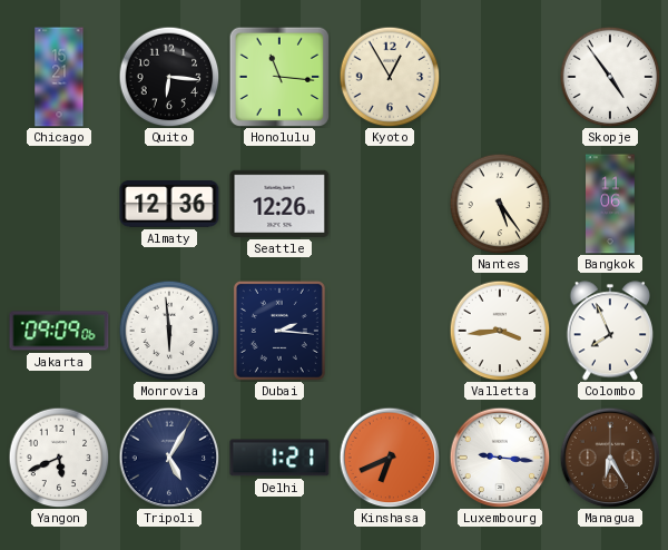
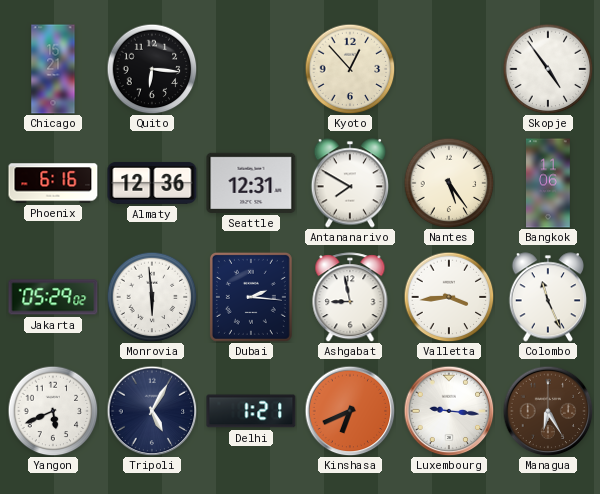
Honolulu: 11:16 -> none
Kyoto: 12:55 -> 12:53
Phoenix: none -> 6:16
Seattle: 12:26 -> 12:31
Antananarivo: none -> 7:50
Jakarta: 09:09 -> 05:29
Ashgabat: none -> 8:58
Colombo: 7:56 -> 11:26
